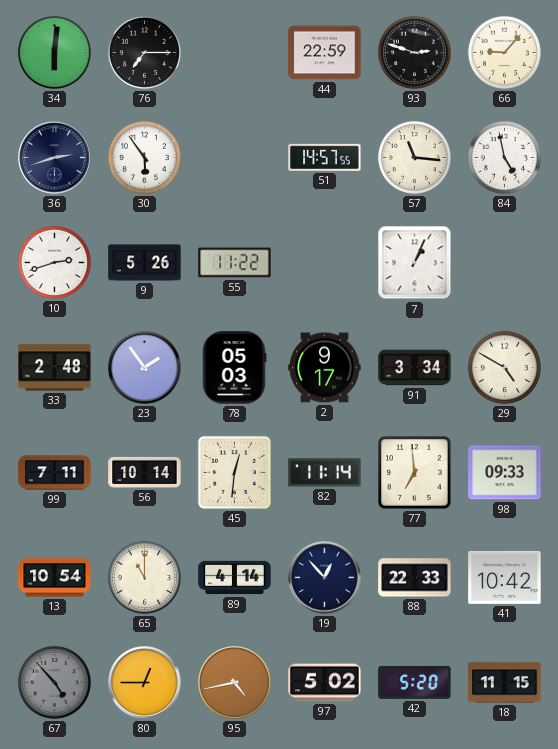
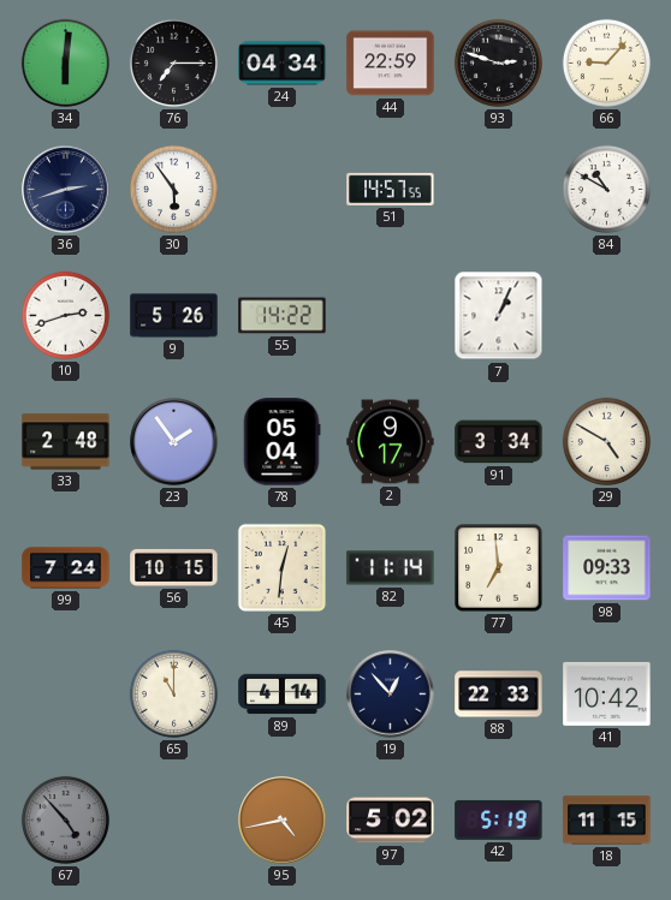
24: none -> 04:34
57: 11:16 -> none
84: 4:58 -> 10:50
55: 11:22 -> 14:22
78: 05:03 -> 05:04
99: 7:11 -> 7:24
56: 10:14 -> 10:15
13: 10:54 -> none
80: 12:45 -> none
42: 5:20 -> 5:19
